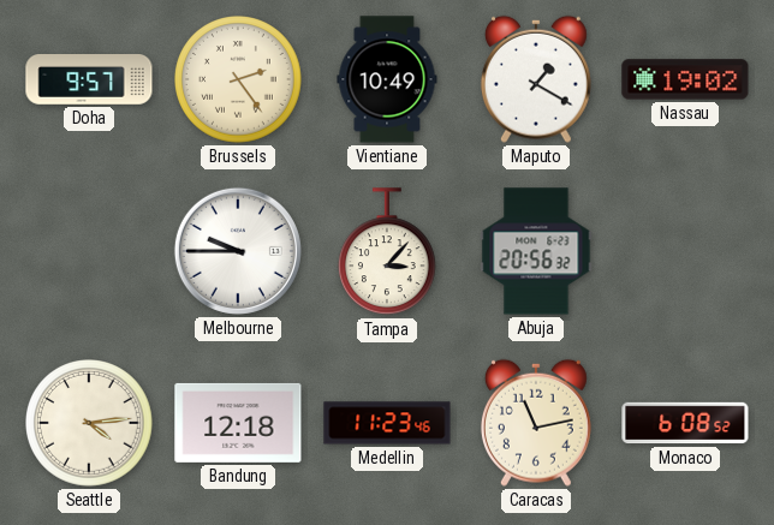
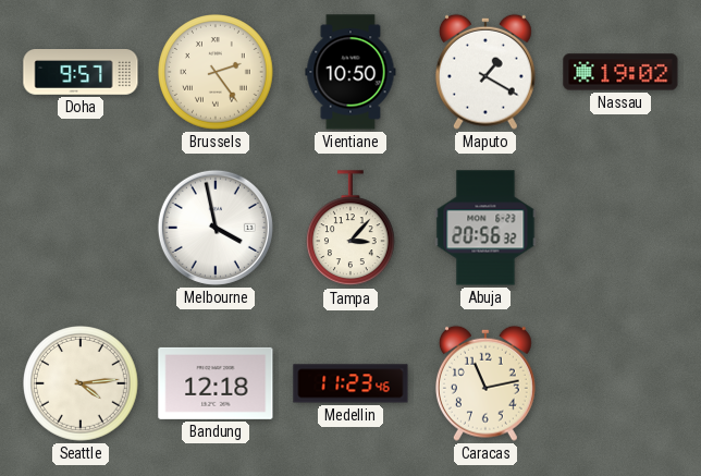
Vientiane: 10:49 -> 10:50
Melbourne: 9:45 -> 3:58
Monaco: 6:08 -> none
